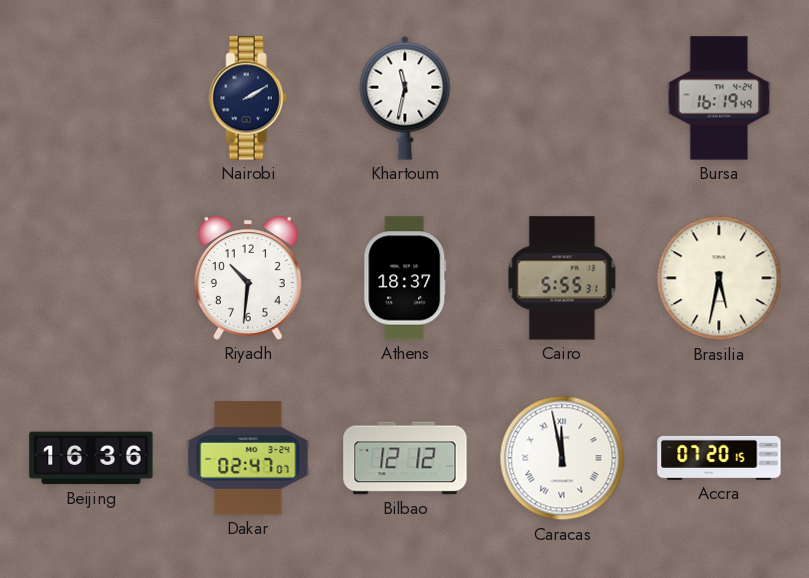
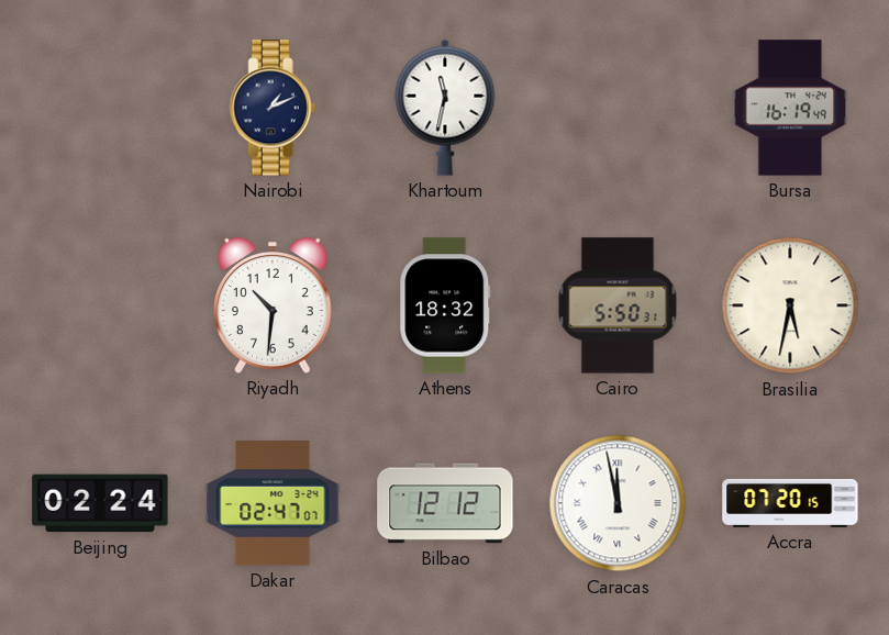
Nairobi: 2:10 -> 1:11
Athens: 18:37 -> 18:32
Cairo: 5:55 -> 5:50
Beijing: 16:36 -> 02:24
